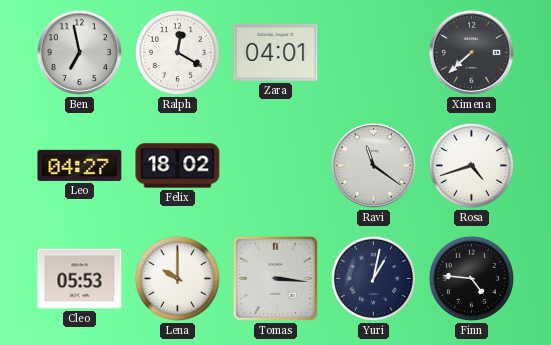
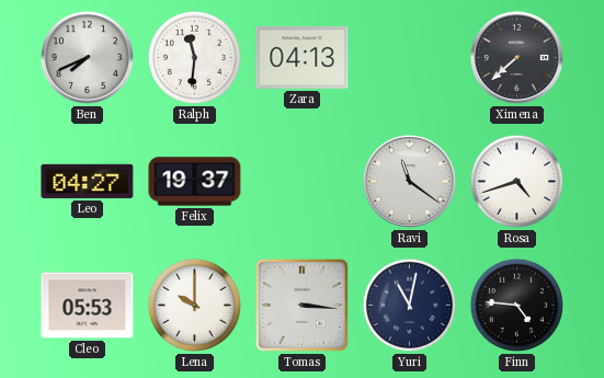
Ben: 6:58 -> 7:41
Ralph: 12:20 -> 11:31
Zara: 04:01 -> 04:13
Felix: 18:02 -> 19:37
Yuri: 1:02 -> 11:02
